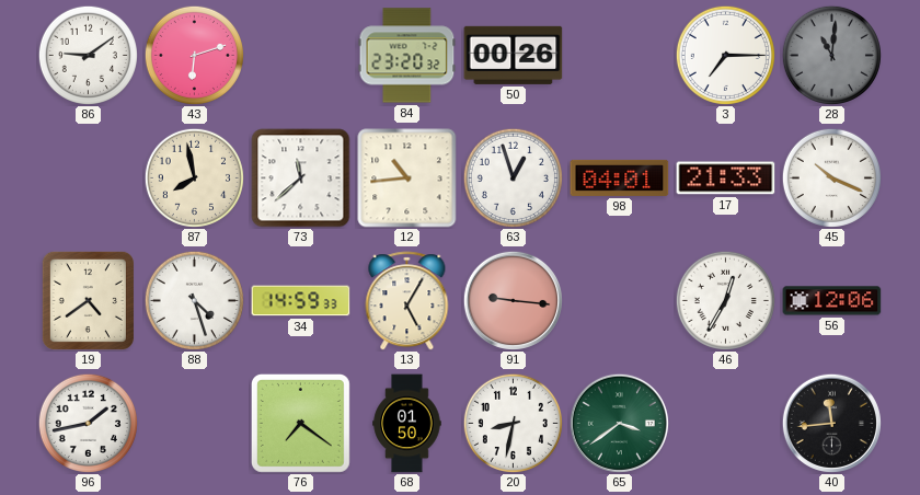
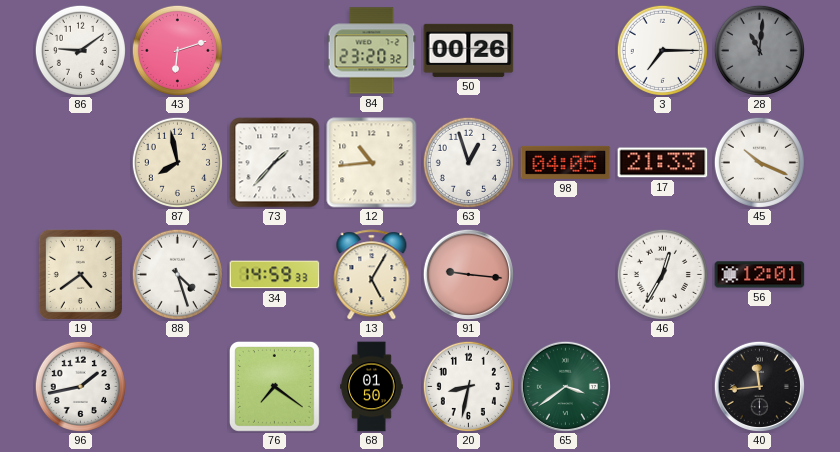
73: 11:38 -> 1:37
98: 04:01 -> 04:05
56: 12:06 -> 12:01
